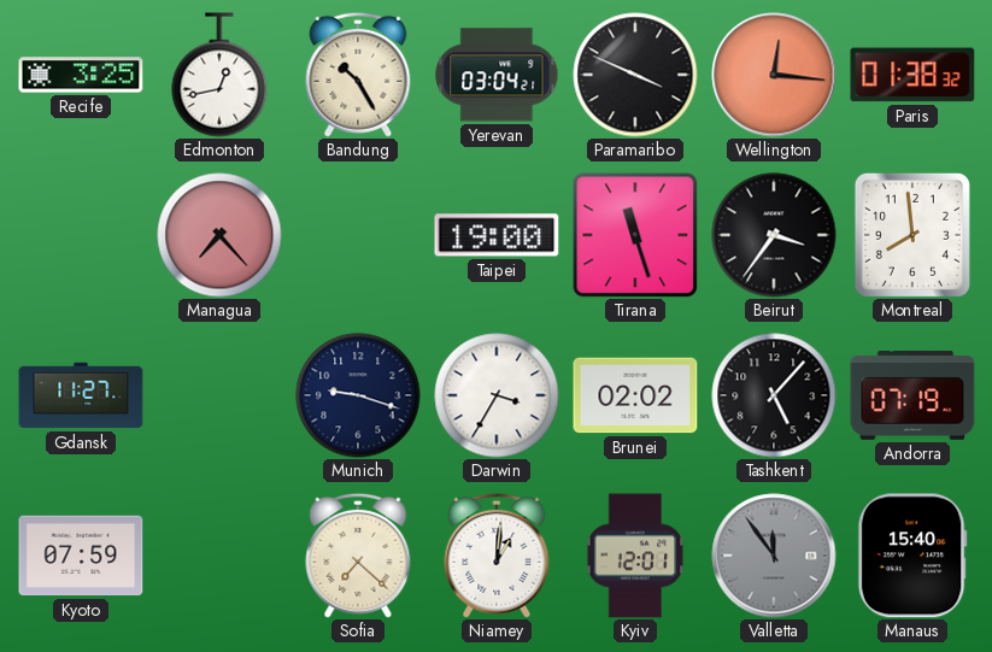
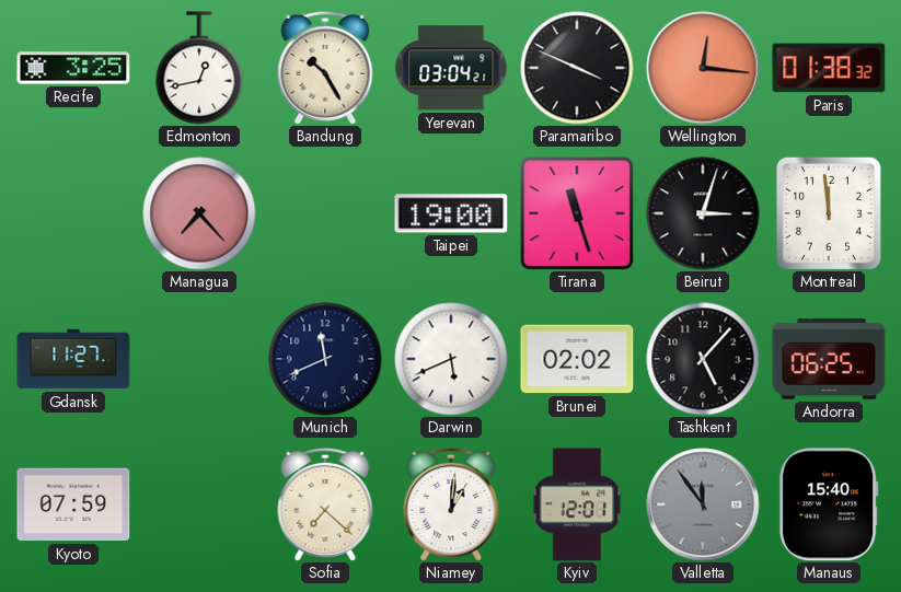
Beirut: 3:36 -> 3:03
Montreal: 7:59 -> 11:59
Munich: 9:18 -> 11:41
Darwin: 3:35 -> 5:41
Andorra: 07:19 -> 06:25
